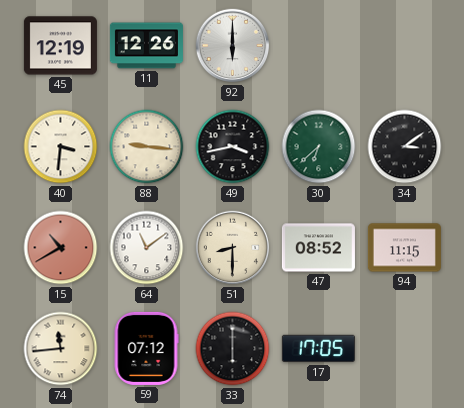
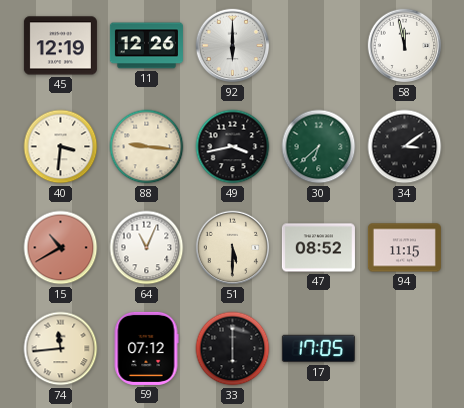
58: none -> 11:58
64: 11:09 -> 11:04
51: 8:30 -> 5:30
